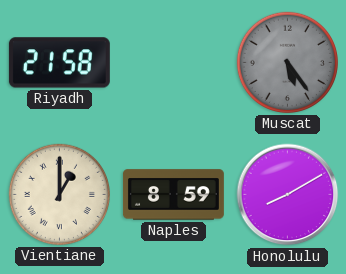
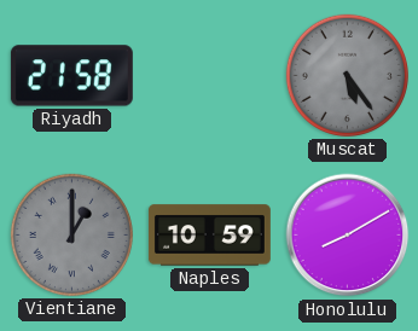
Vientiane dial: cream -> grey
Naples: 8:59 -> 10:59
